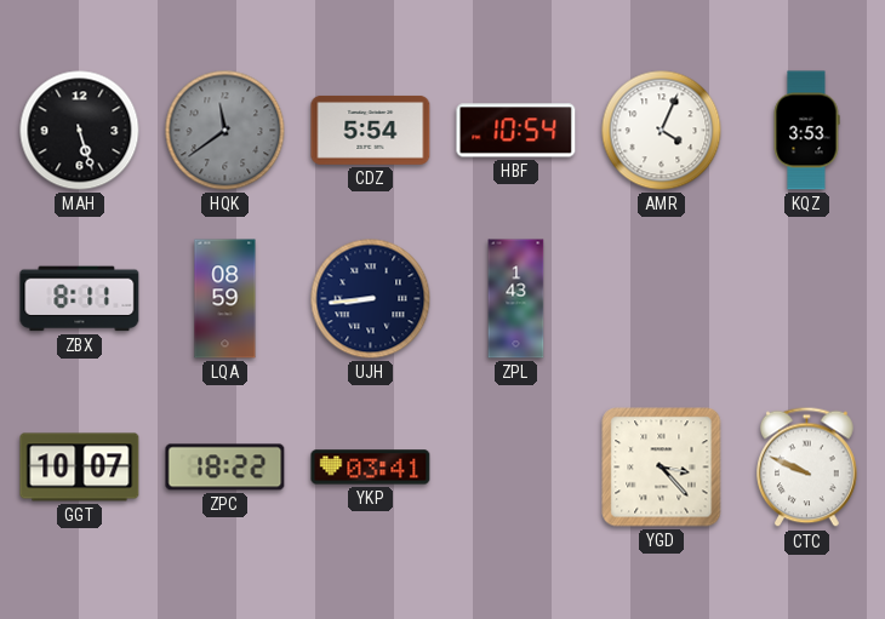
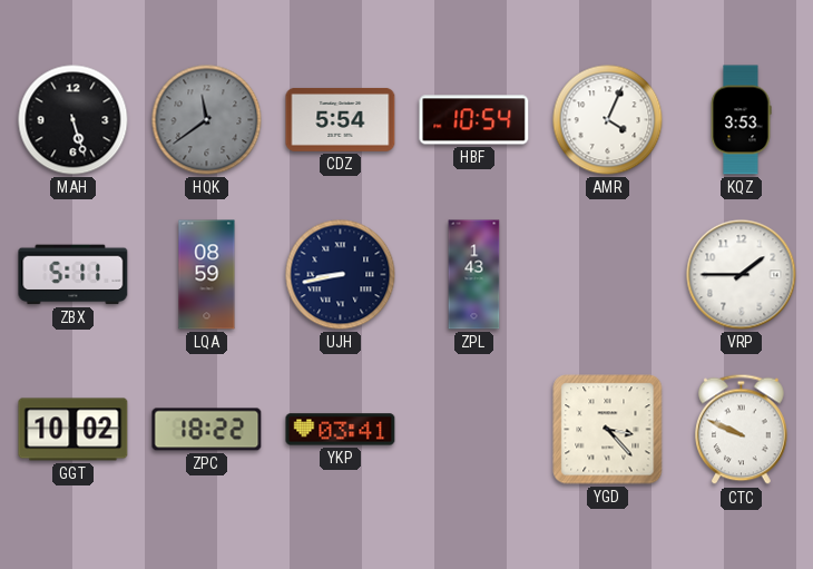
ZBX: 8:11 -> 5:11
UJH: 8:44 -> 8:43
VRP: none -> 1:45
GGT: 10:07 -> 10:02
